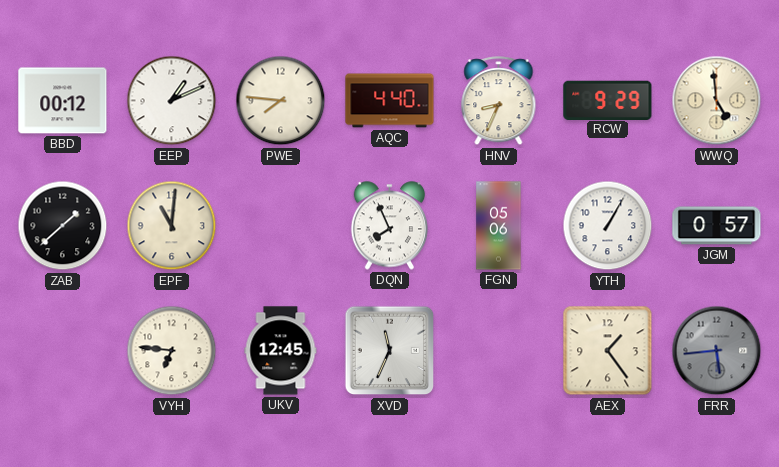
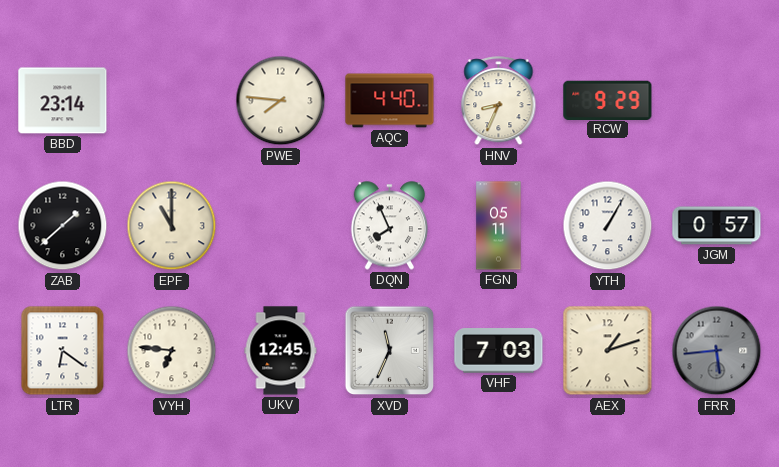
BBD: 00:12 -> 23:14
EEP: 1:11 -> none
WWQ: 4:59 -> none
EPF: 11:01 -> 11:00
FGN: 05:06 -> 05:11
LTR: none -> 6:21
VHF: none -> 7:03
AEX: 1:24 -> 1:12
